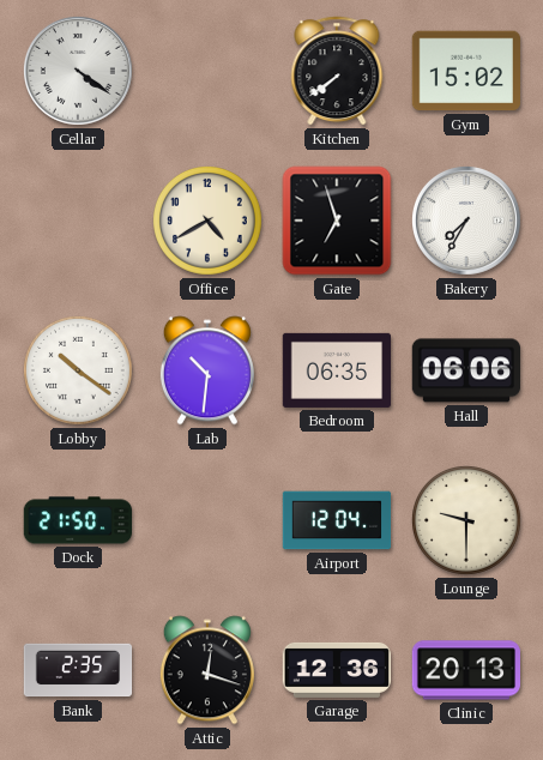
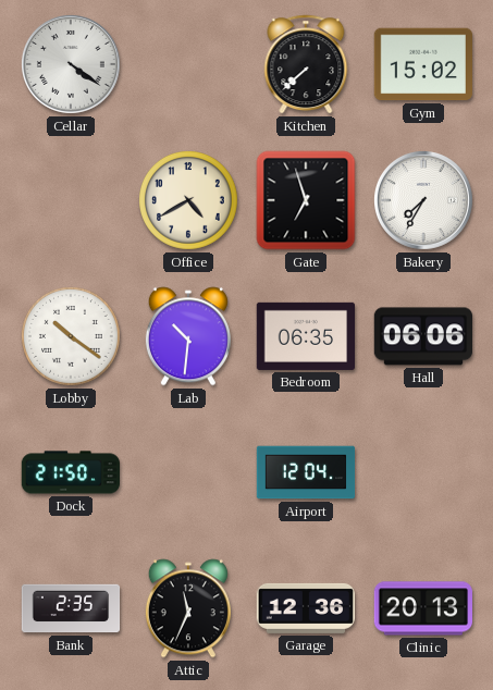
Kitchen: 7:39 -> 7:38
Lounge: 9:30 -> none
Attic: 12:18 -> 11:34
